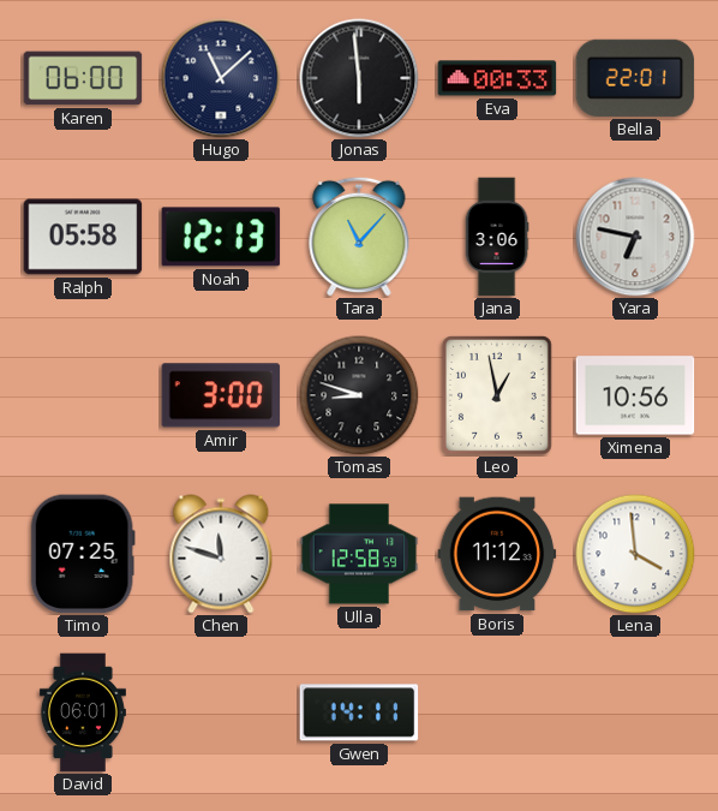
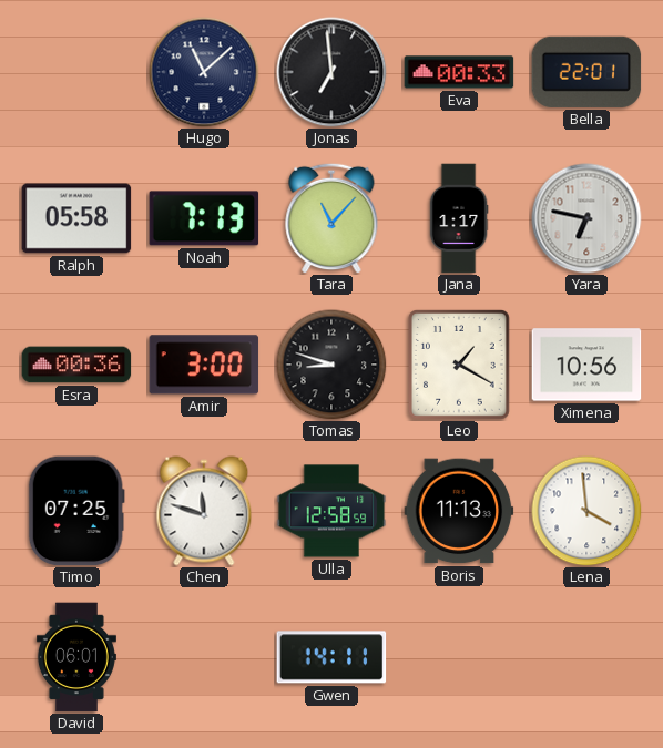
Karen: 06:00 -> none
Jonas: 5:59 -> 6:59
Noah: 12:13 -> 7:13
Jana: 3:06 -> 1:17
Esra: none -> 00:36
Leo: 12:58 -> 1:20
Boris: 11:12 -> 11:13
